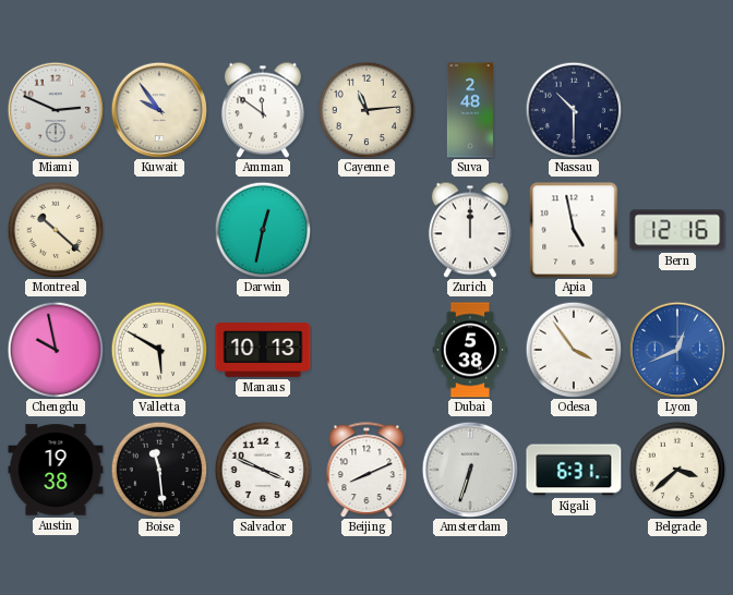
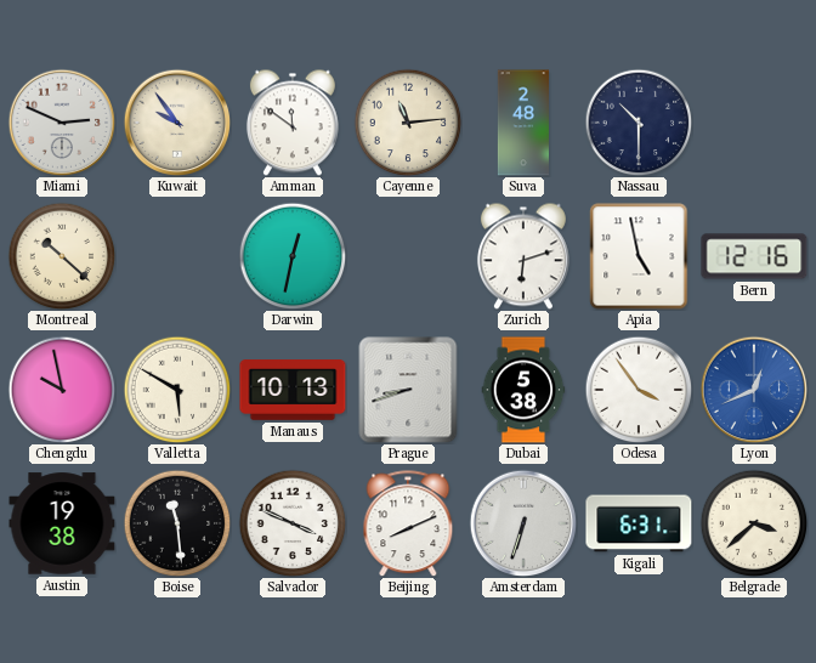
Zurich: 12:00 -> 6:12
Prague: none -> 8:42
